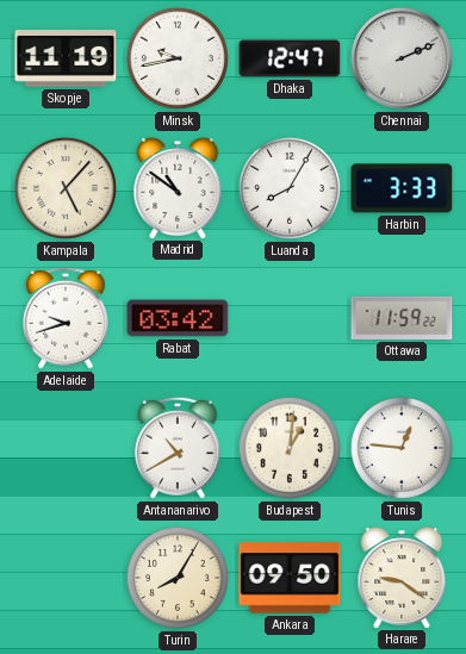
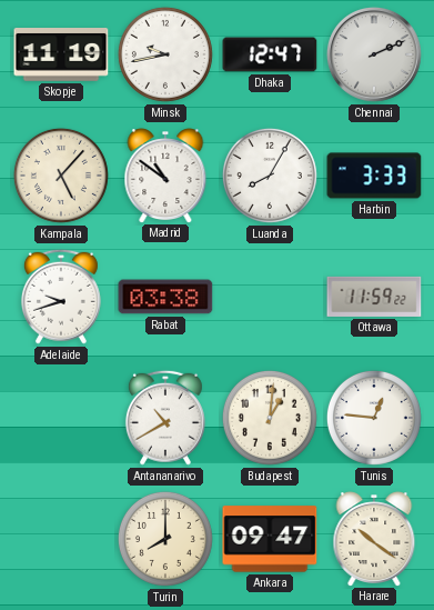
Rabat: 03:42 -> 03:38
Turin: 8:05 -> 8:00
Ankara: 09:50 -> 09:47
Harare: 9:21 -> 10:21
